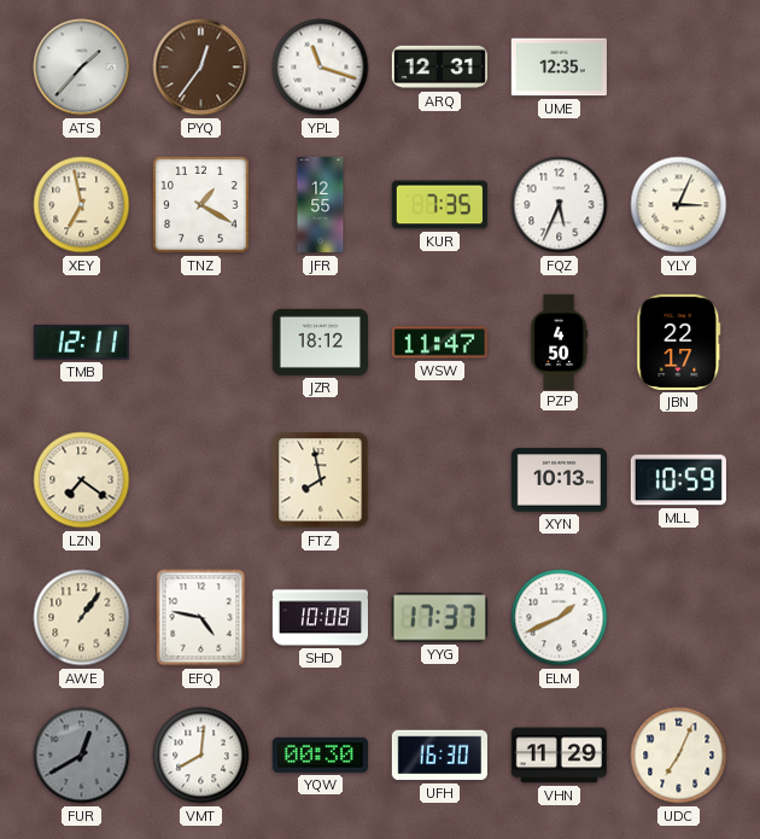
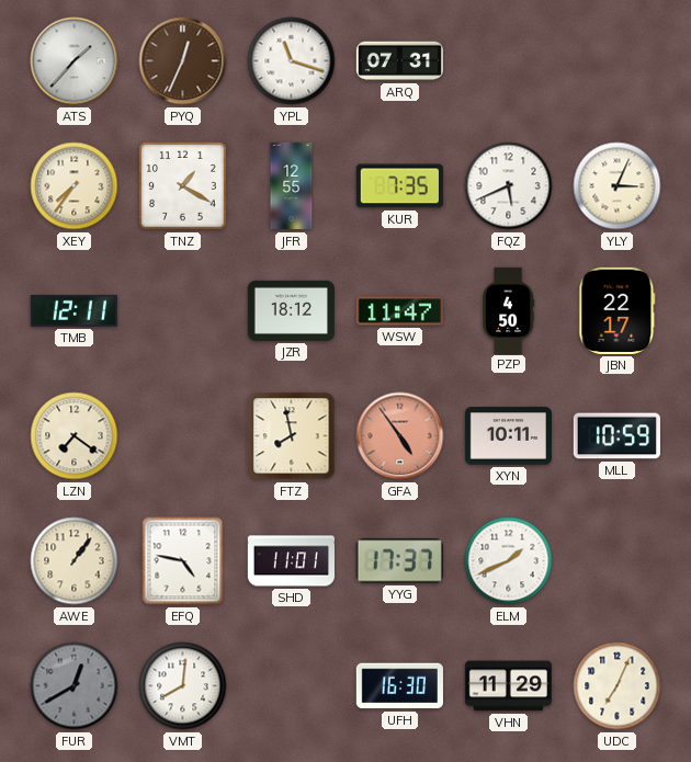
PYQ: 12:36 -> 12:34
ARQ: 12:31 -> 07:31
UME: 12:35 -> none
XEY: 6:58 -> 7:36
FQZ: 5:34 -> 5:41
GFA: none -> 4:54
XYN: 10:13 -> 10:11
SHD: 10:08 -> 11:01
YQW: 00:30 -> none
